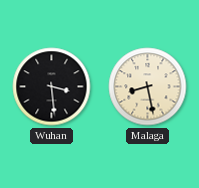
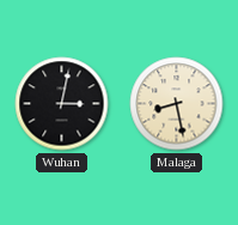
Wuhan: 3:29 -> 3:02
